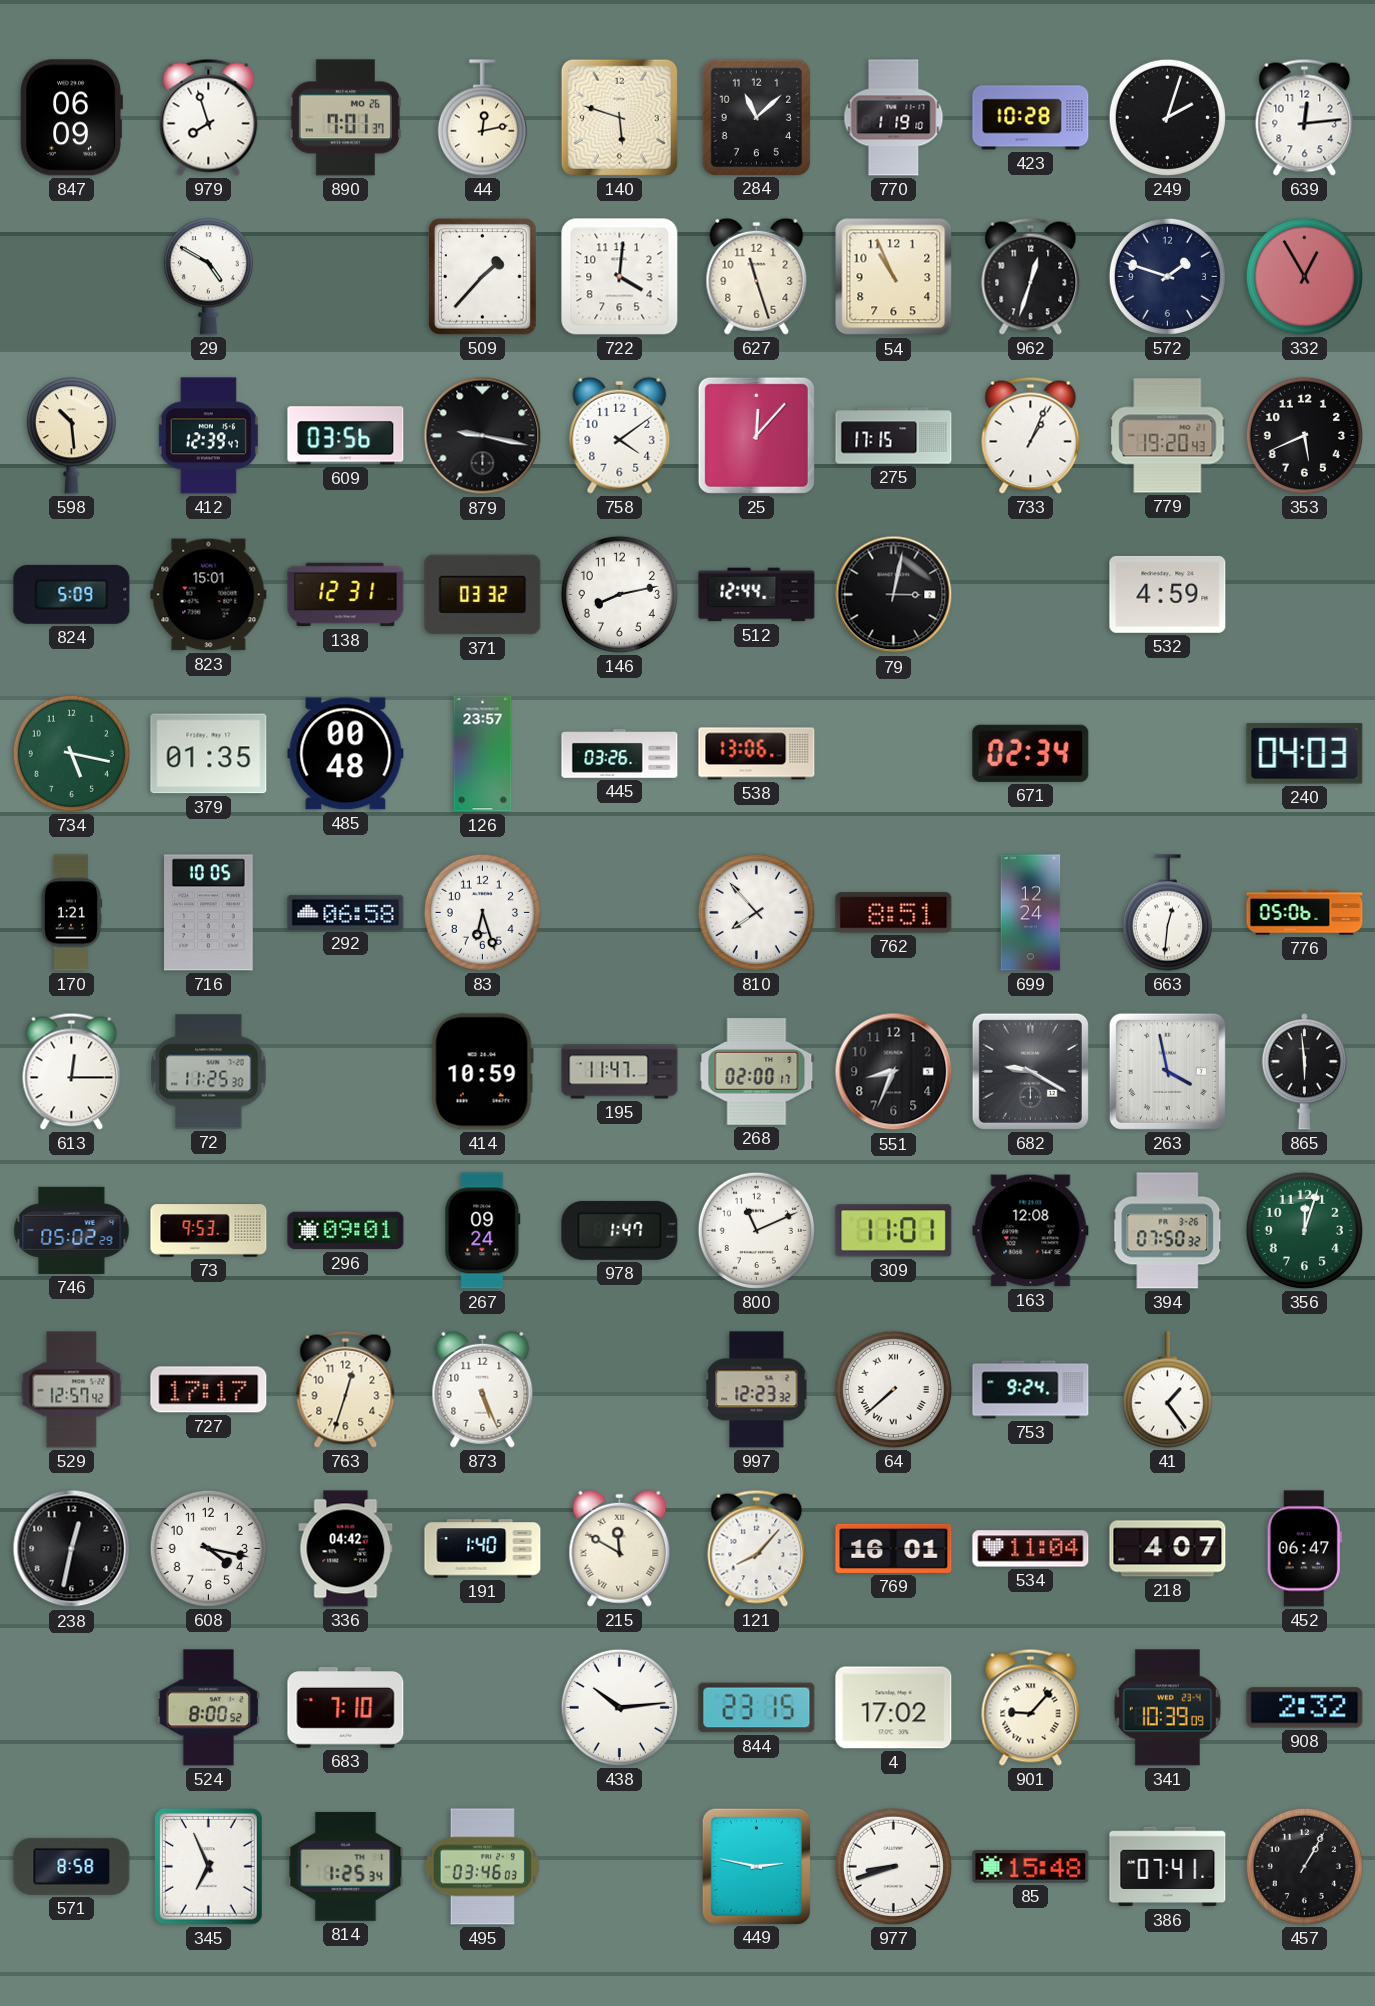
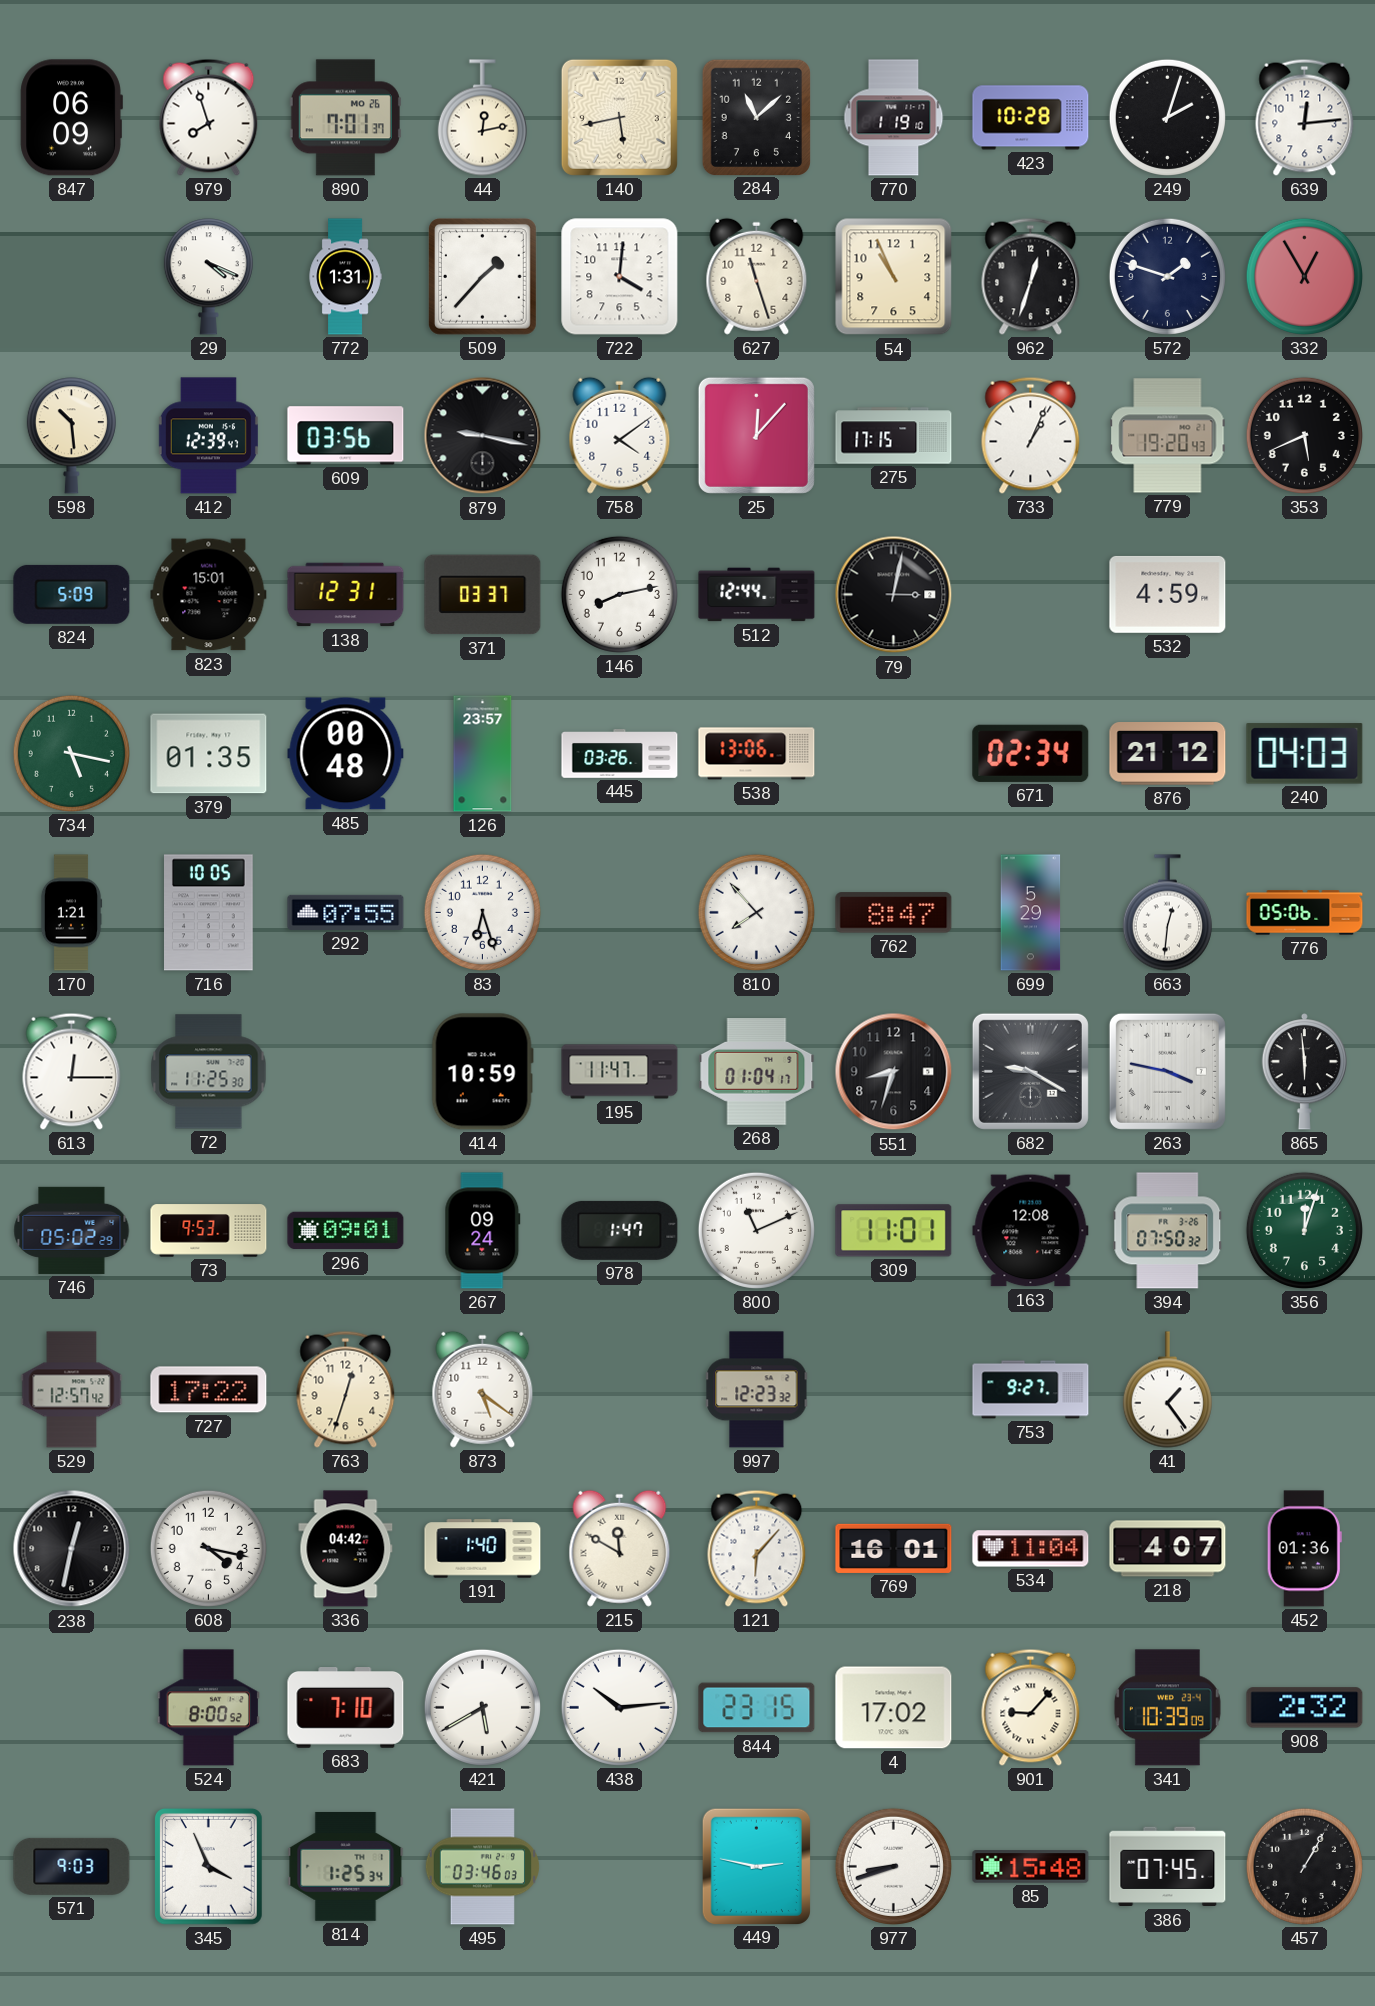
140: 5:48 -> 5:43
29: 4:50 -> 4:19
772: none -> 1:31
371: 03:32 -> 03:37
876: none -> 21:12
292: 06:58 -> 07:55
762: 8:51 -> 8:47
699: 12:24 -> 5:29
268: 02:00 -> 01:04
551: 8:34 -> 8:33
263: 3:58 -> 3:47
727: 17:17 -> 17:22
873: 5:26 -> 5:21
64: 7:38 -> none
753: 9:24 -> 9:27
121: 8:07 -> 6:07
452: 06:47 -> 01:36
421: none -> 5:40
571: 8:58 -> 9:03
345: 6:56 -> 3:56
386: 07:41 -> 07:45
